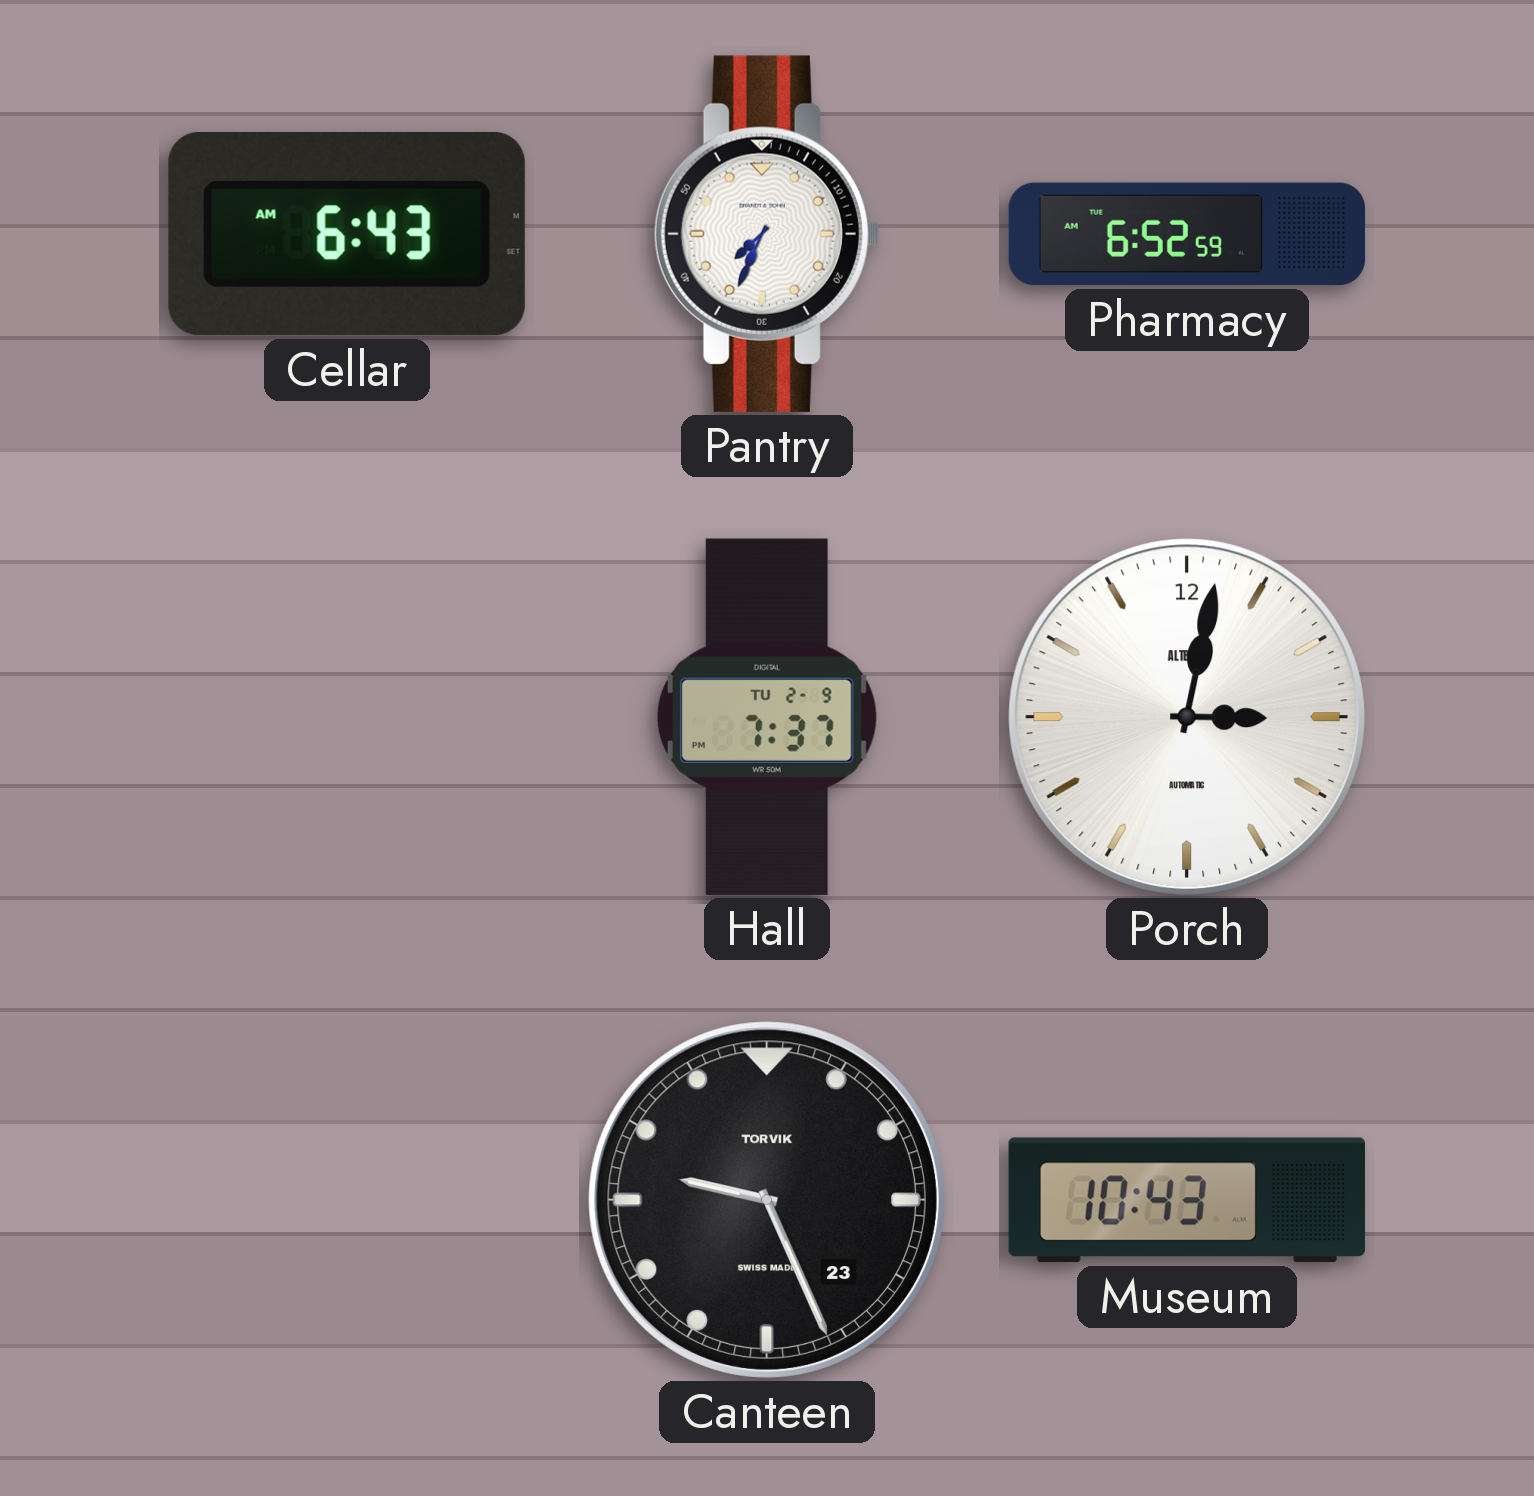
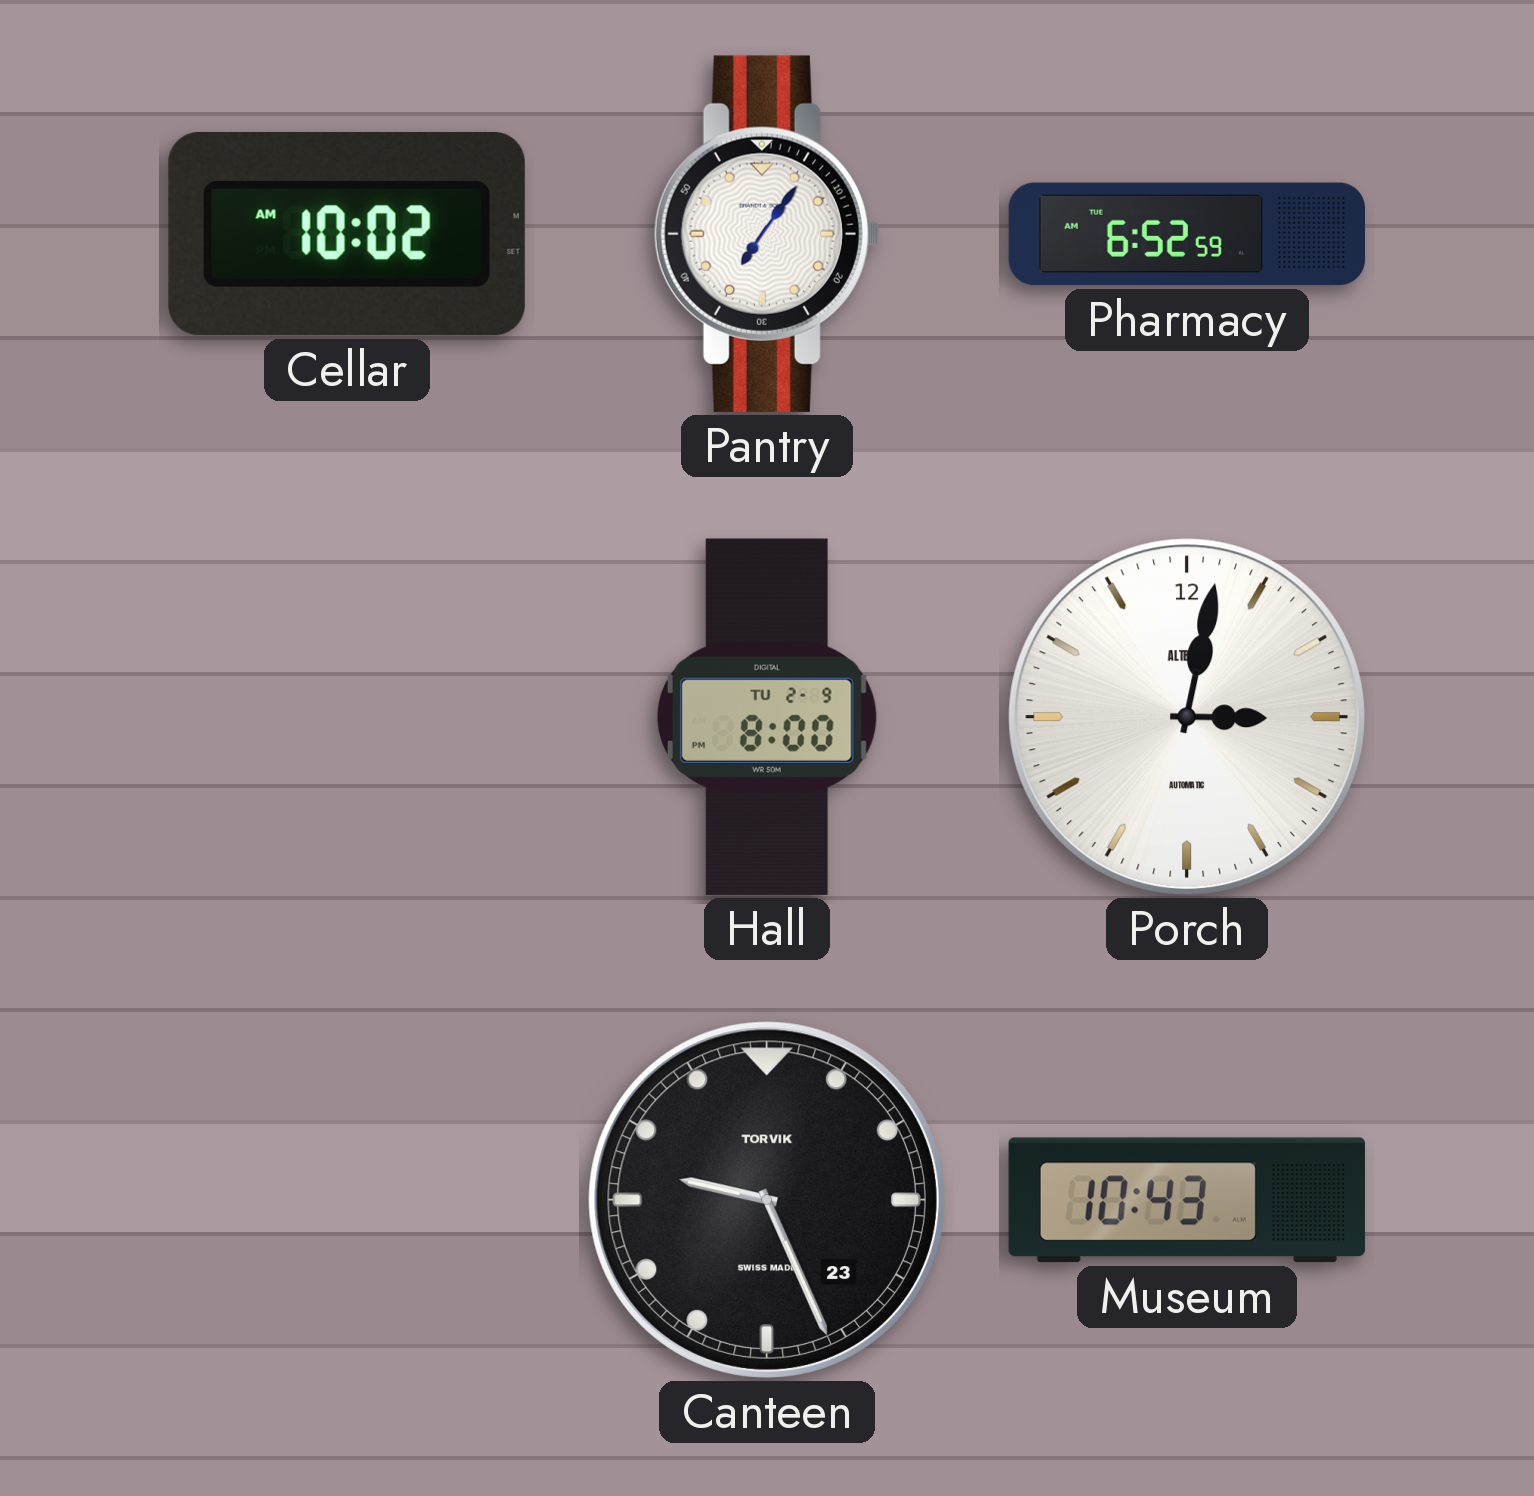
Cellar: 6:43 -> 10:02
Pantry: 7:34 -> 7:06
Hall: 7:37 -> 8:00
